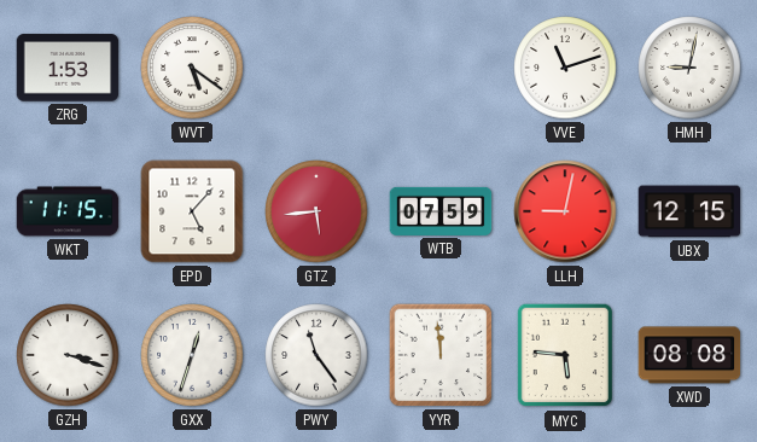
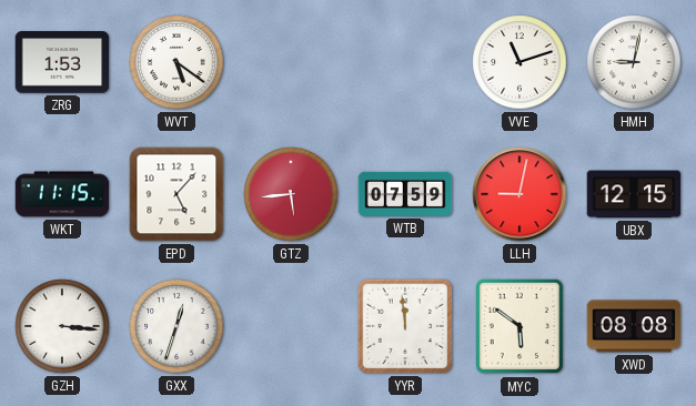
GZH: 3:18 -> 3:16
PWY: 11:24 -> none
MYC: 5:46 -> 5:51
